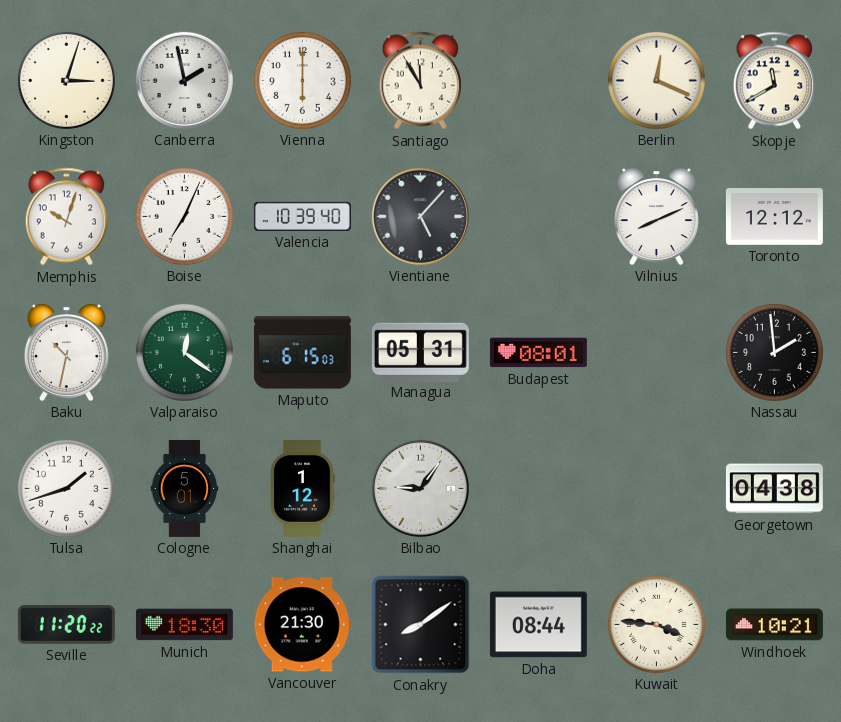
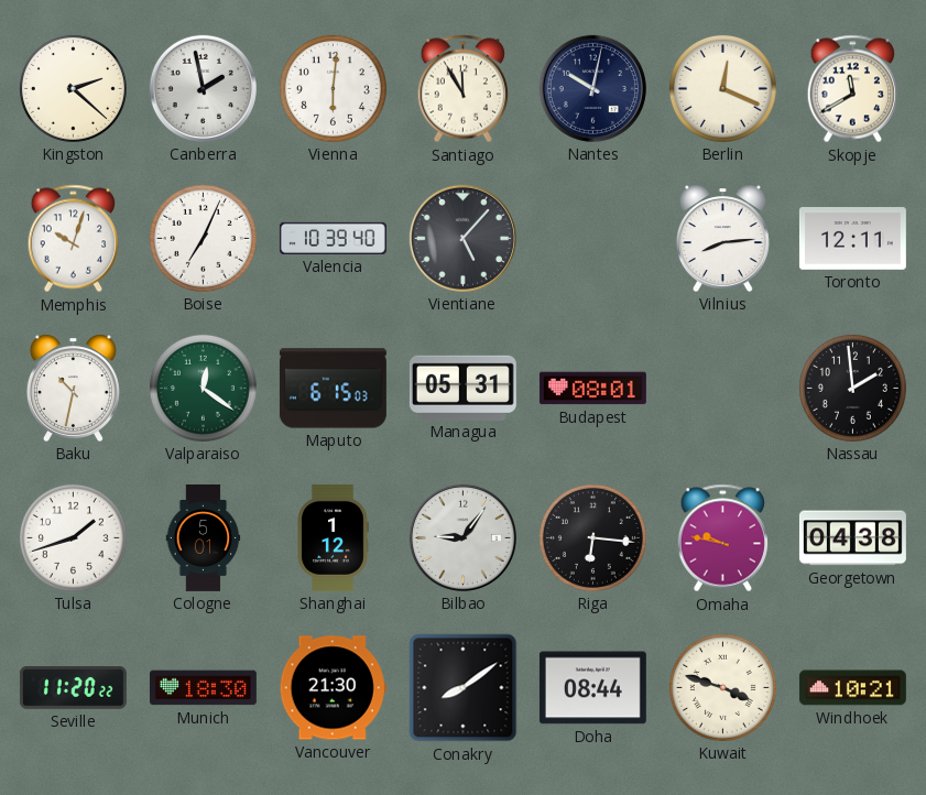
Kingston: 3:03 -> 2:22
Vienna: 6:00 -> 6:01
Nantes: none -> 10:02
Vilnius: 8:11 -> 8:14
Toronto: 12:12 -> 12:11
Riga: none -> 6:16
Omaha: none -> 9:47
Kuwait: 3:46 -> 3:48
